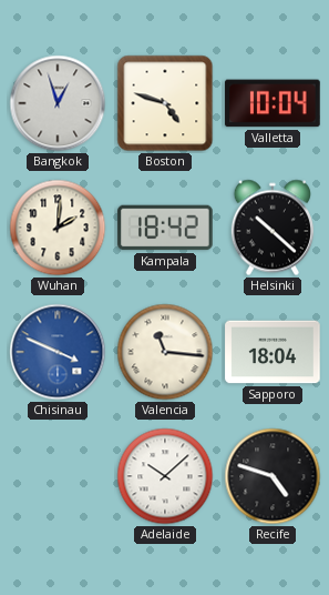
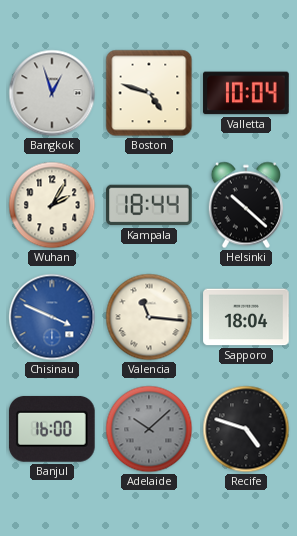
Wuhan: 2:01 -> 2:05
Kampala: 18:42 -> 18:44
Banjul: none -> 16:00
Adelaide dial: white -> grey
